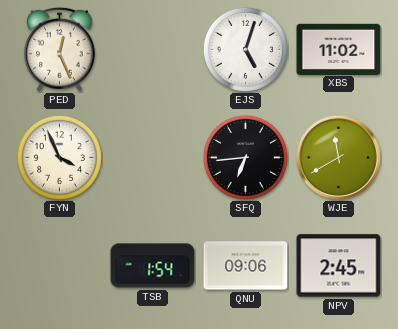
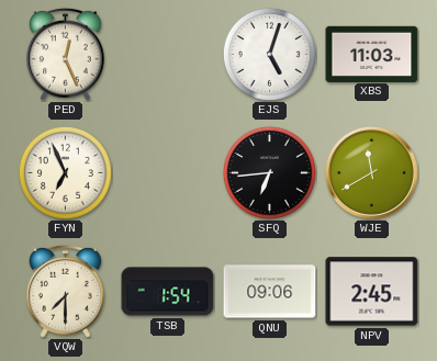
XBS: 11:02 -> 11:03
FYN: 3:56 -> 6:56
VQW: none -> 7:30
